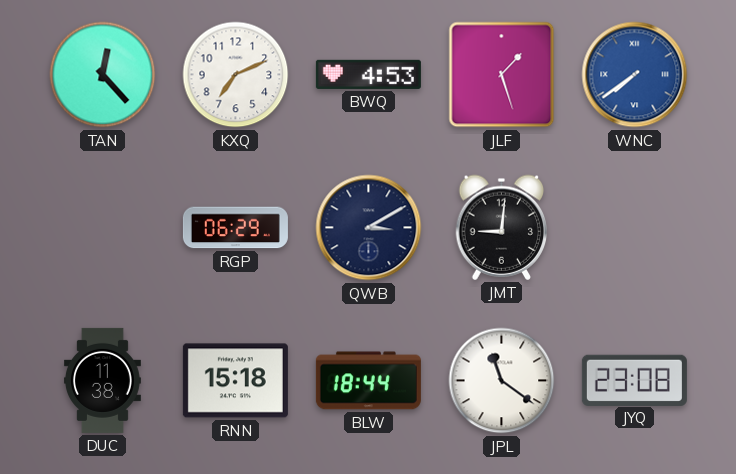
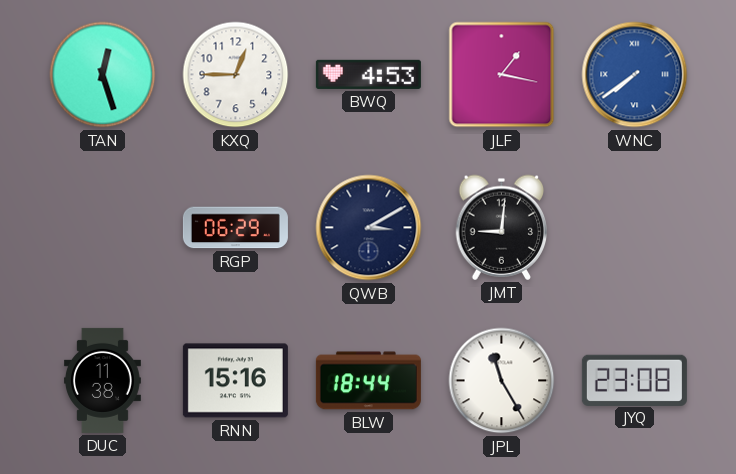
TAN: 12:23 -> 12:27
KXQ: 7:11 -> 12:45
JLF: 1:27 -> 1:17
RNN: 15:18 -> 15:16
JPL: 11:21 -> 11:25
